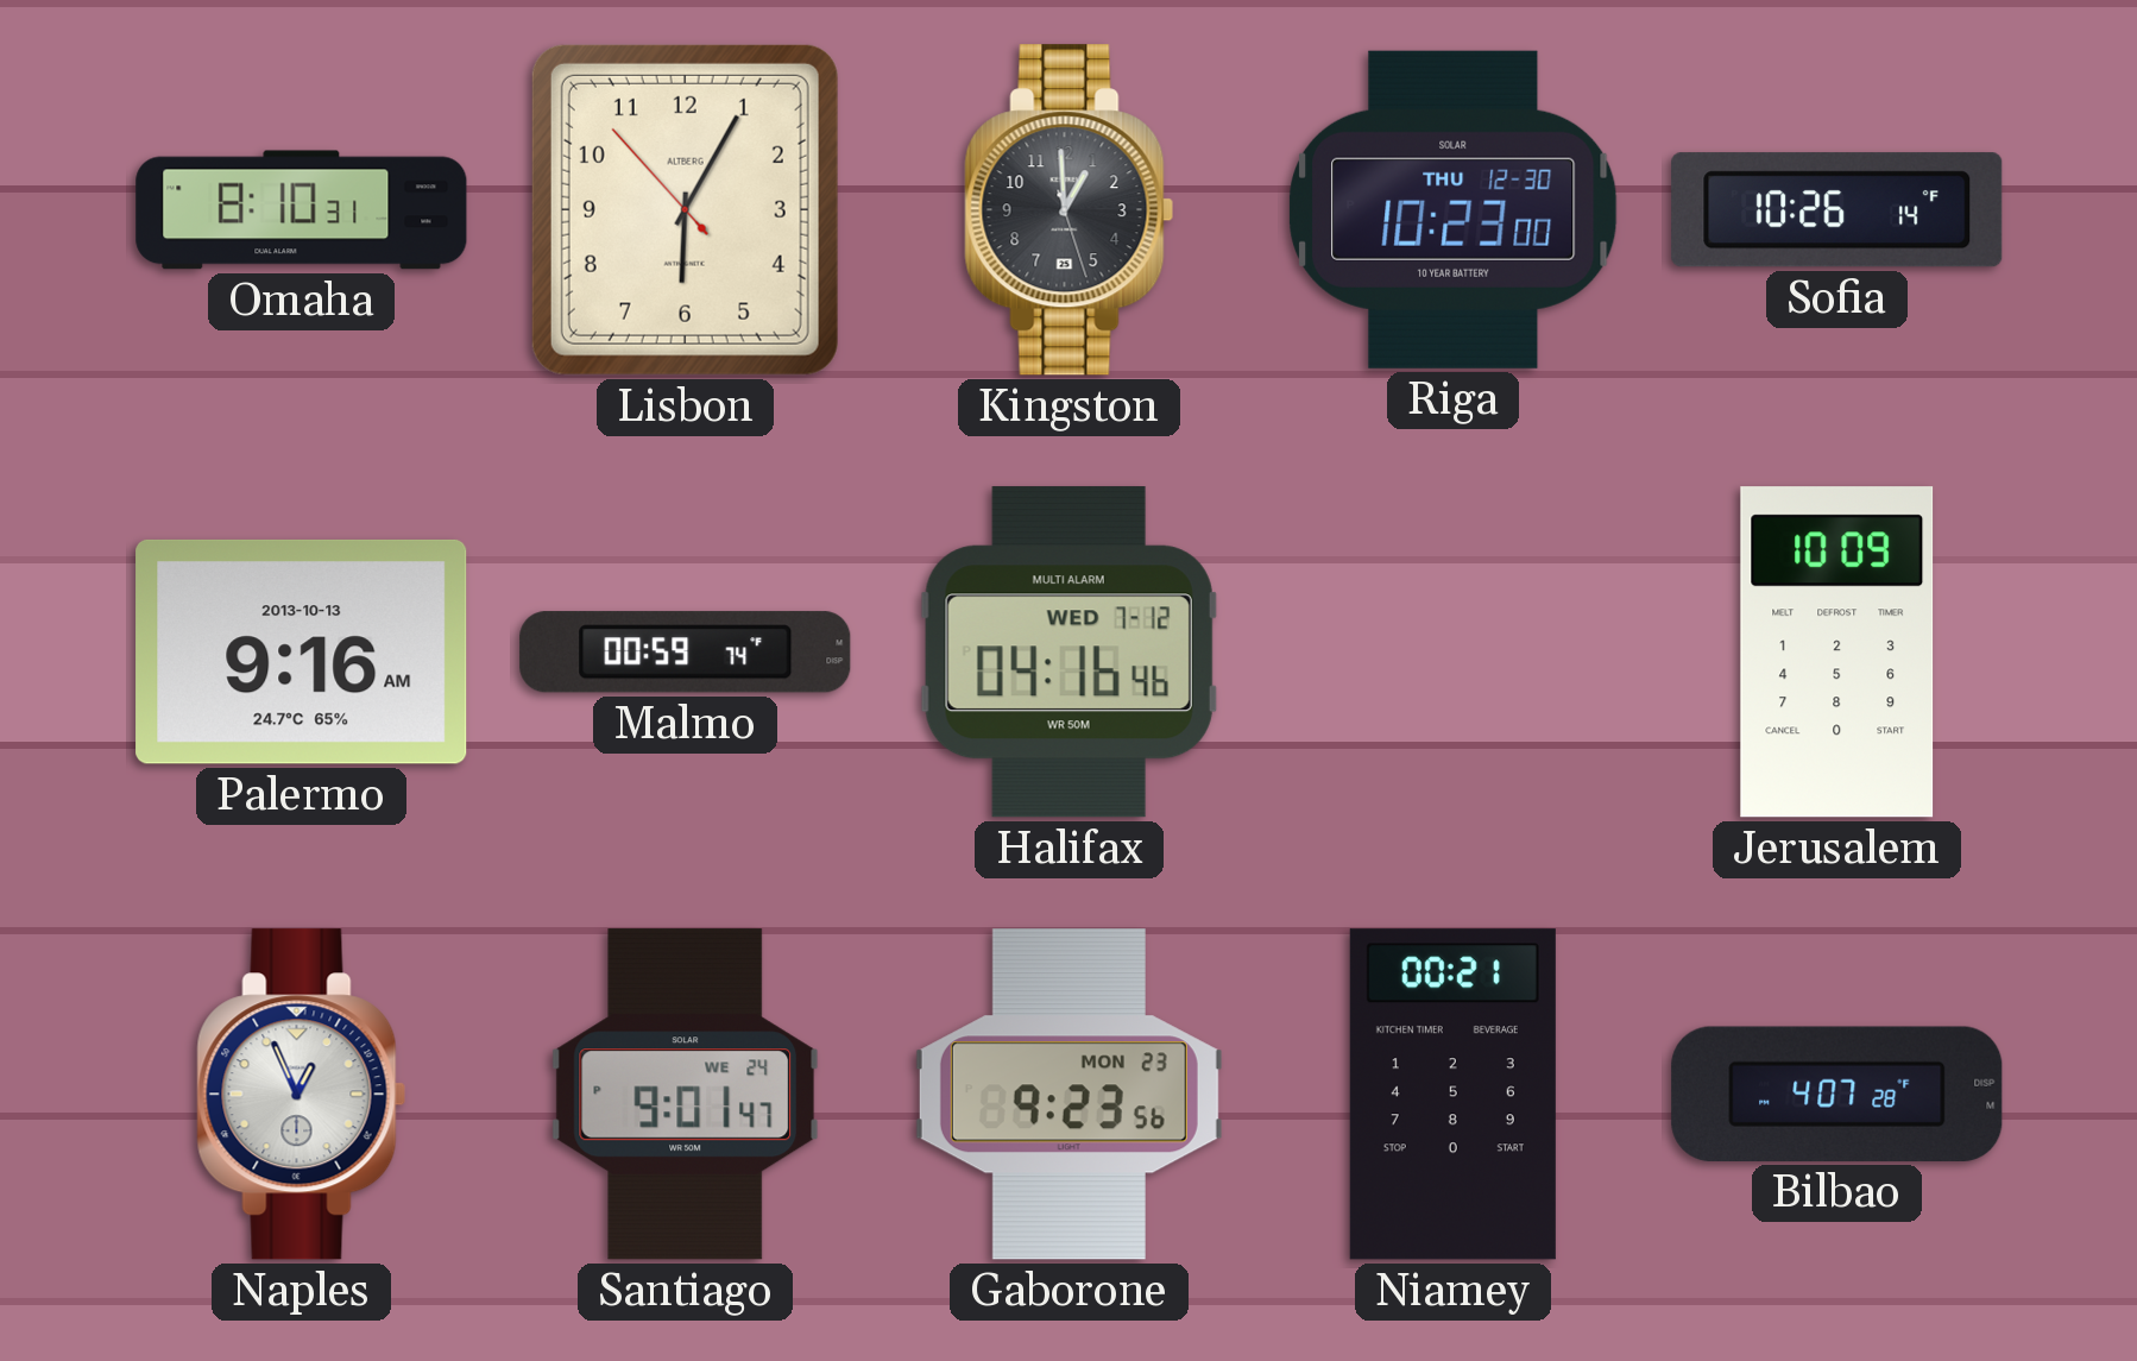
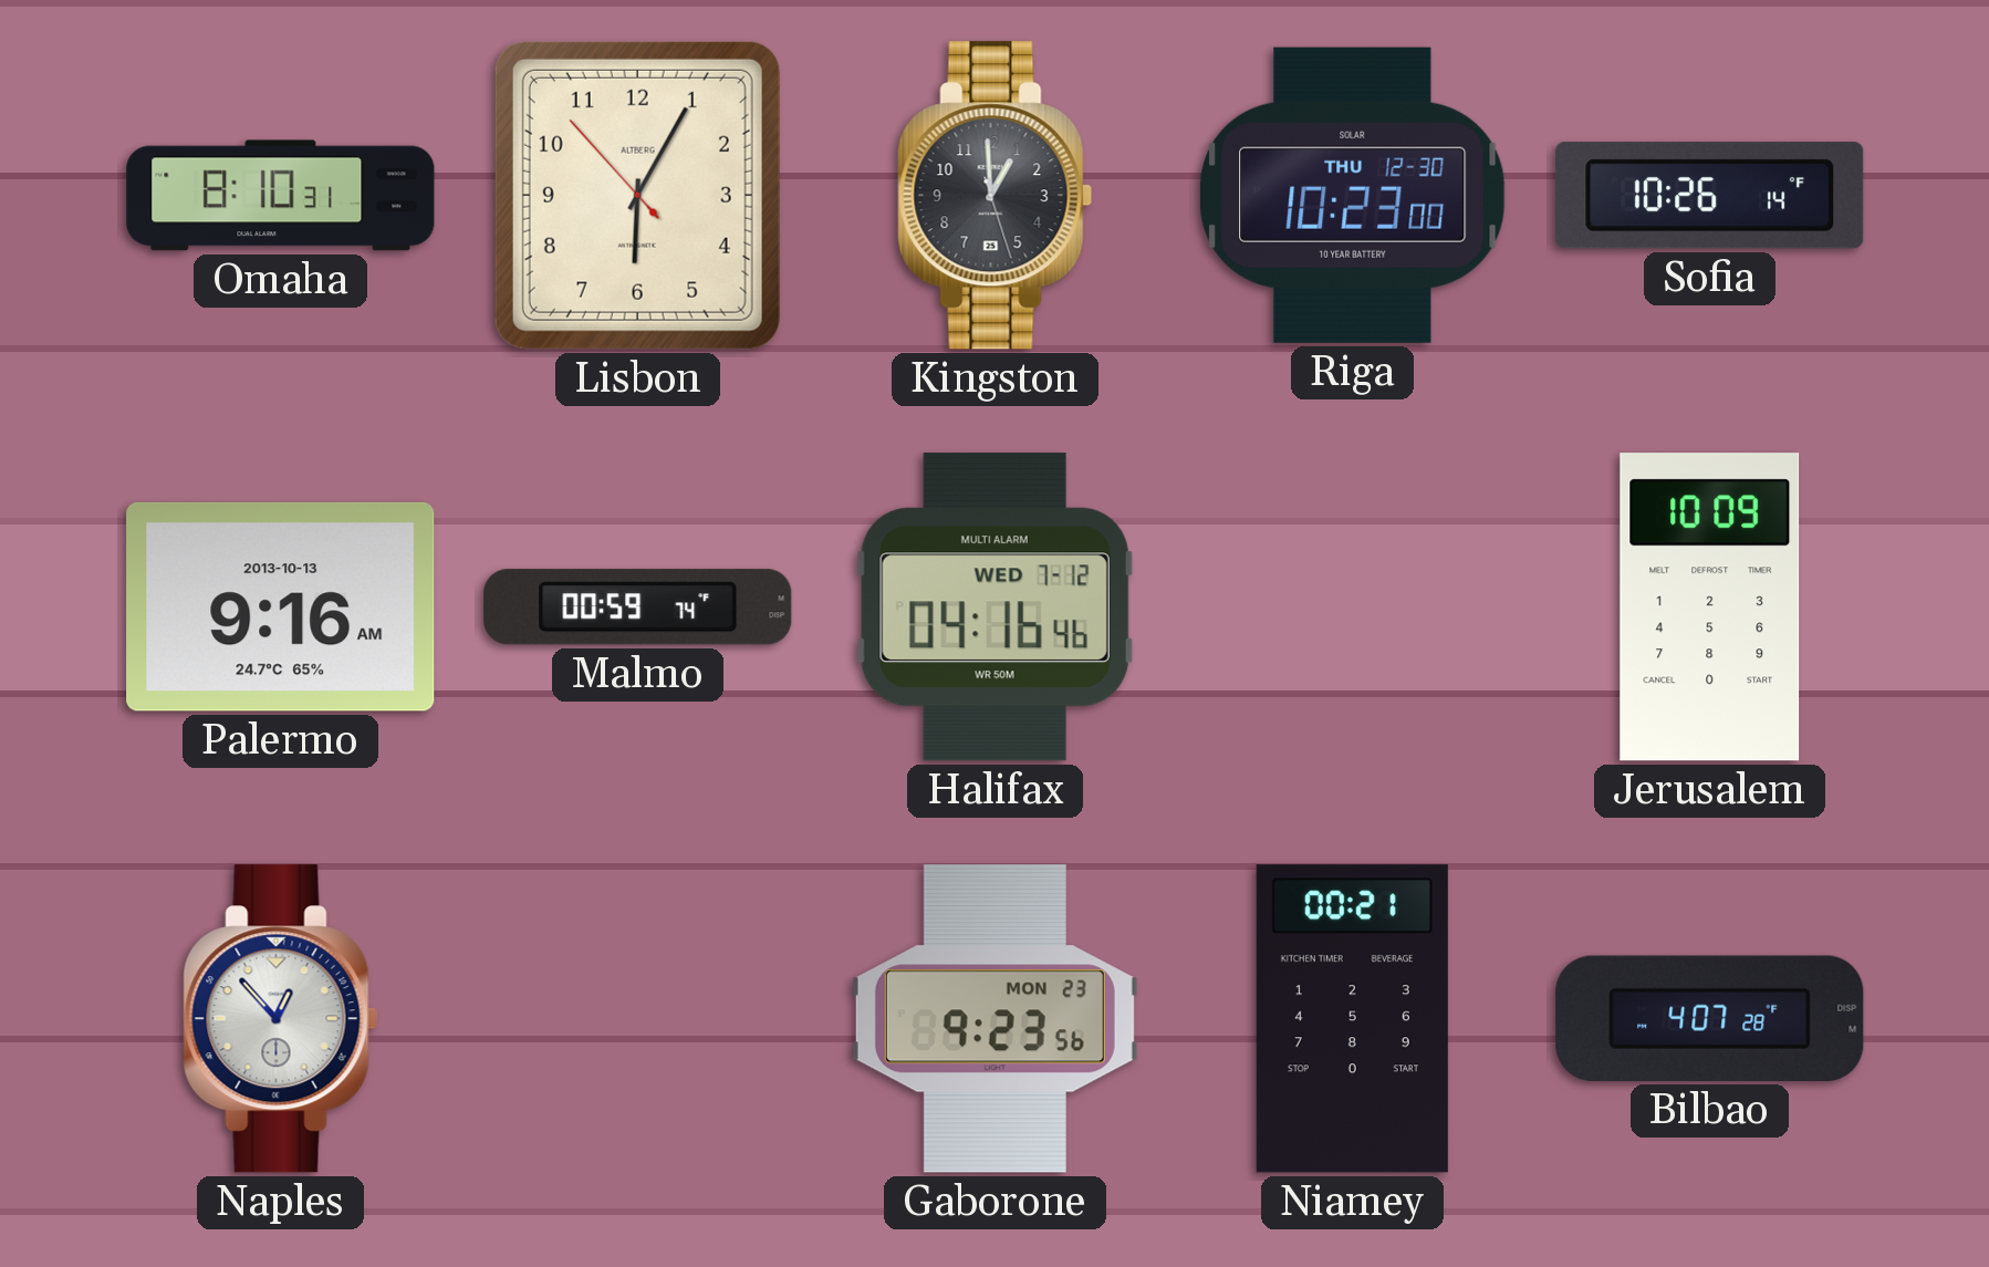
Naples: 12:56 -> 12:53
Santiago: 9:01 -> none
